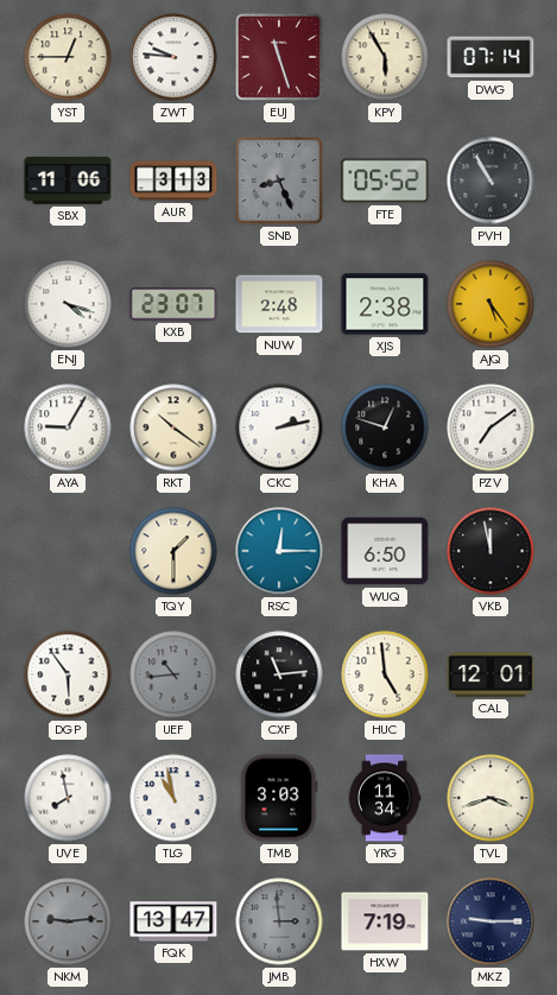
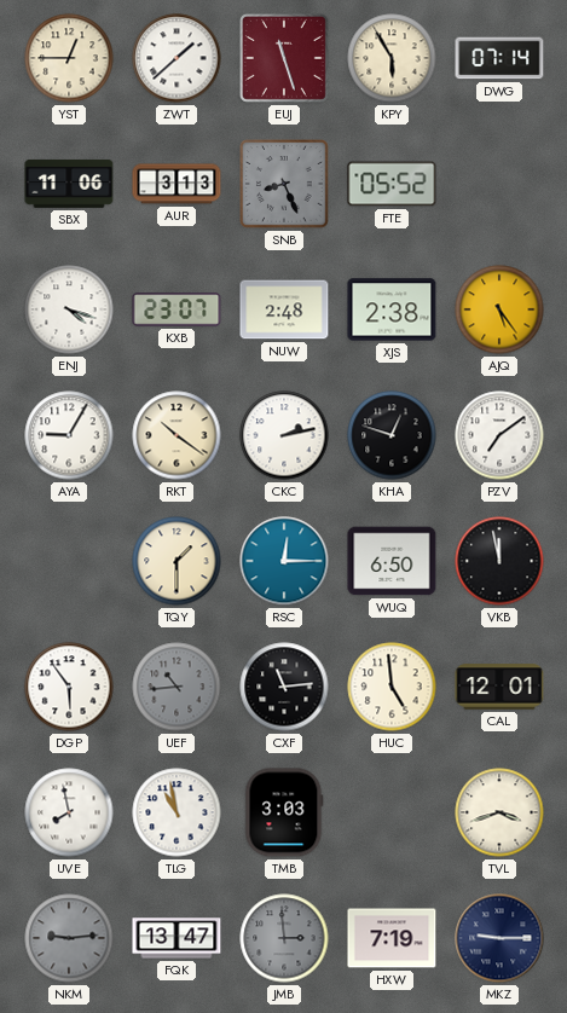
ZWT: 9:46 -> 1:38
PVH: 10:55 -> none
YRG: 11:34 -> none
